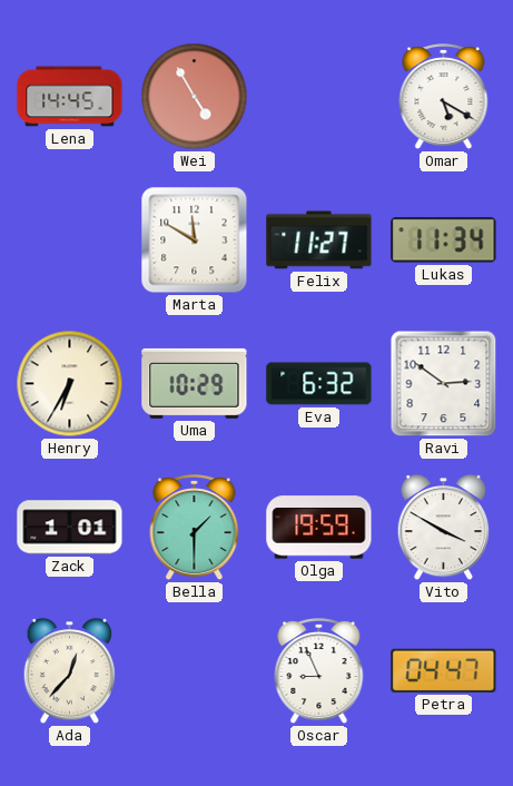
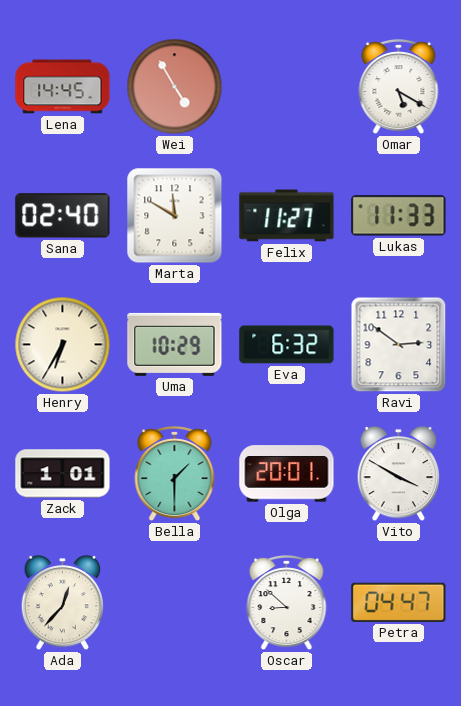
Sana: none -> 02:40
Lukas: 11:34 -> 11:33
Olga: 19:59 -> 20:01
Oscar: 8:56 -> 8:52
